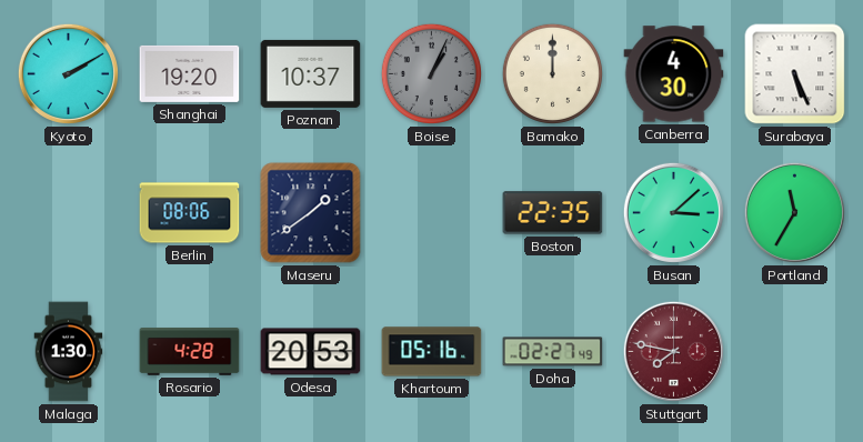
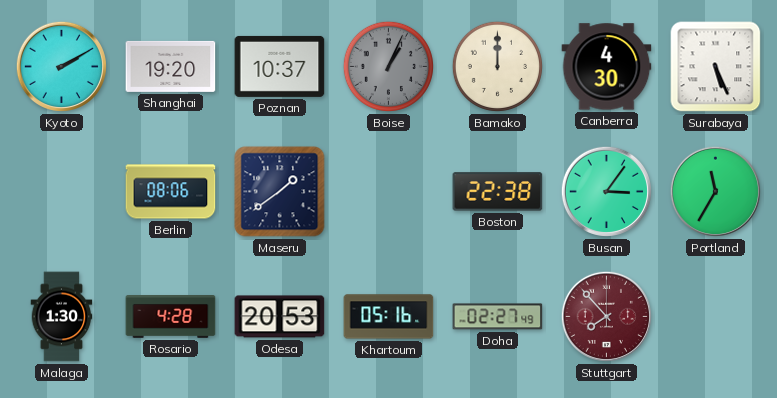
Boston: 22:35 -> 22:38
Busan: 3:08 -> 3:06
Stuttgart: 7:47 -> 7:53
